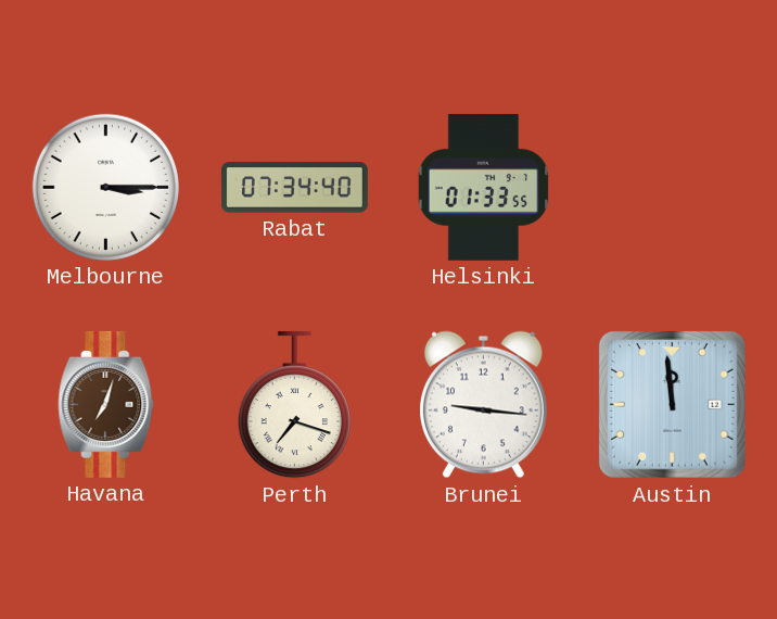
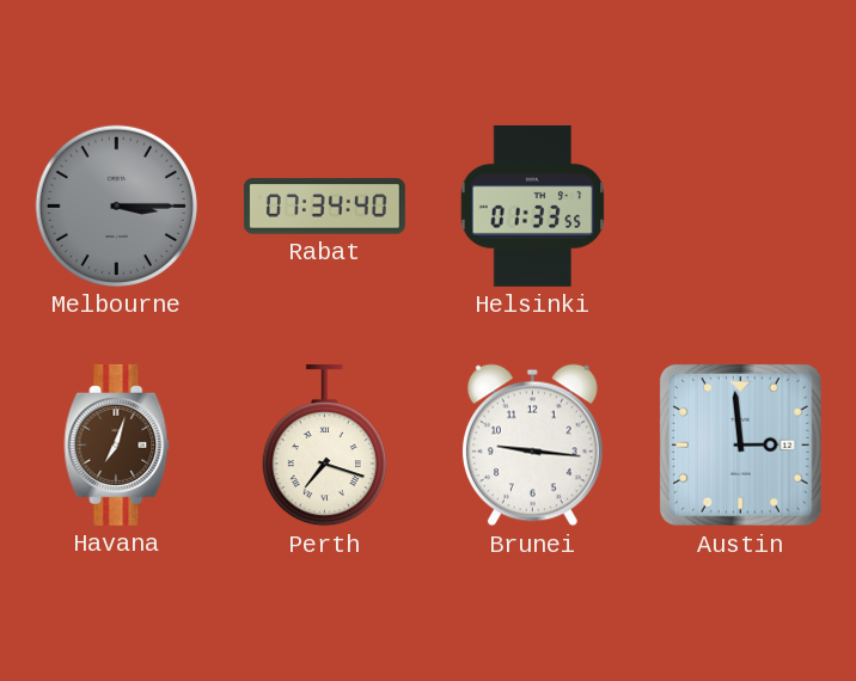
Melbourne dial: white -> grey
Austin: 11:59 -> 2:59
